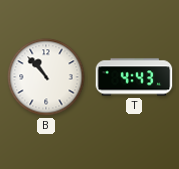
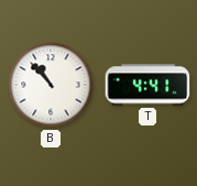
T: 4:43 -> 4:41
